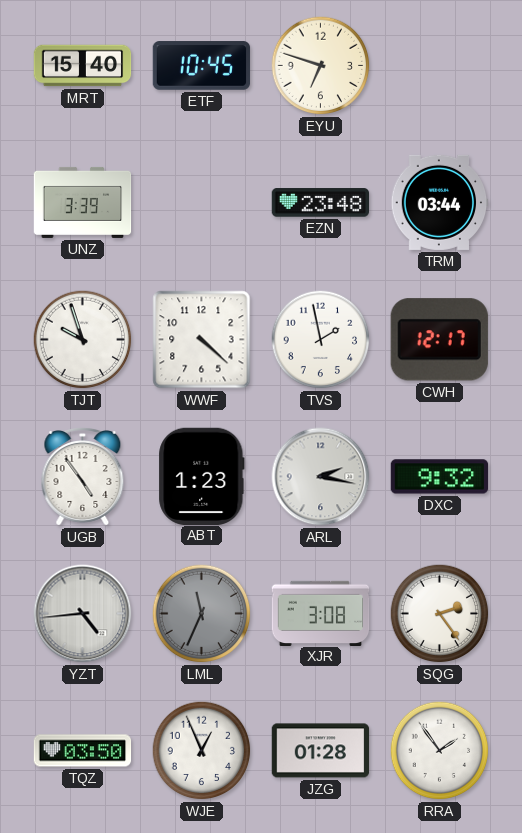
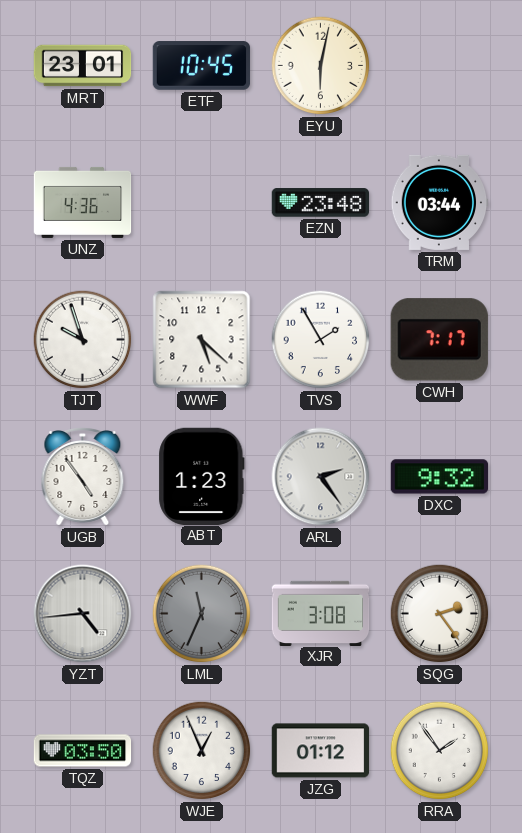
MRT: 15:40 -> 23:01
EYU: 6:48 -> 6:02
UNZ: 3:39 -> 4:36
WWF: 4:22 -> 5:22
TVS: 1:58 -> 1:55
CWH: 12:17 -> 7:17
ARL: 2:17 -> 2:24
JZG: 01:28 -> 01:12
